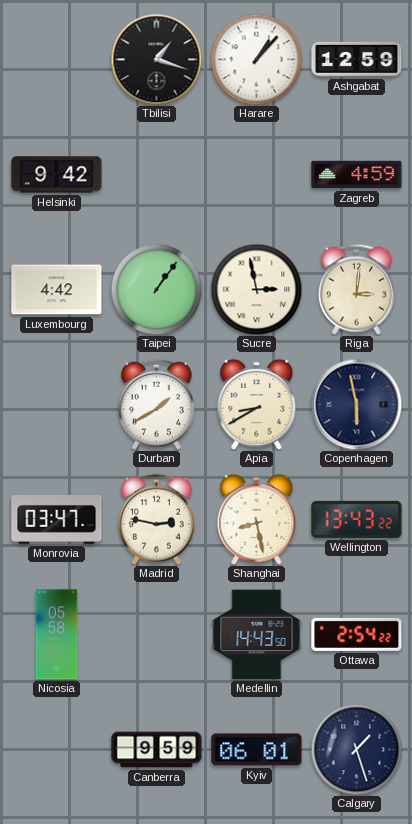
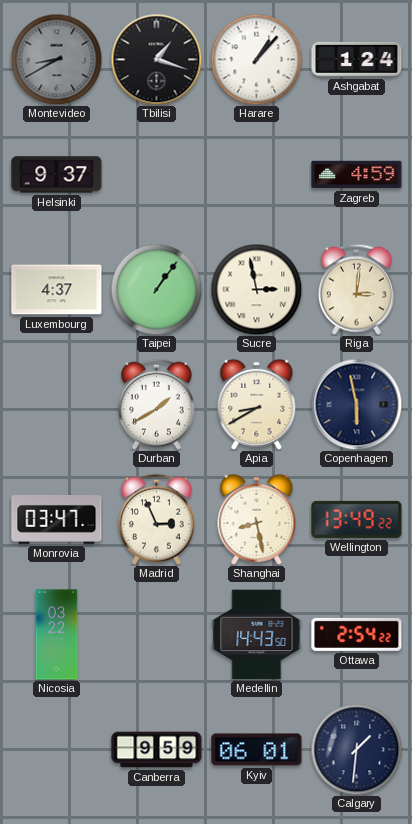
Montevideo: none -> 8:40
Ashgabat: 12:59 -> 1:24
Helsinki: 9:42 -> 9:37
Luxembourg: 4:42 -> 4:37
Madrid: 2:47 -> 2:56
Wellington: 13:43 -> 13:49
Nicosia: 05:58 -> 03:22
Calgary: 1:27 -> 1:31
